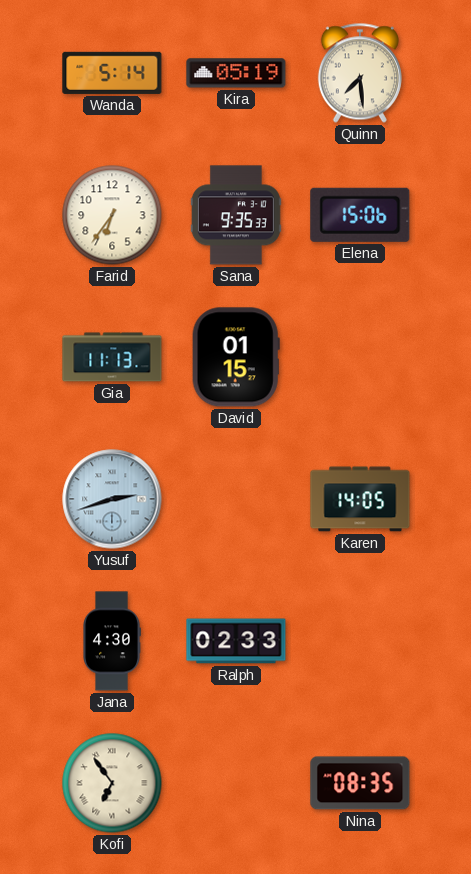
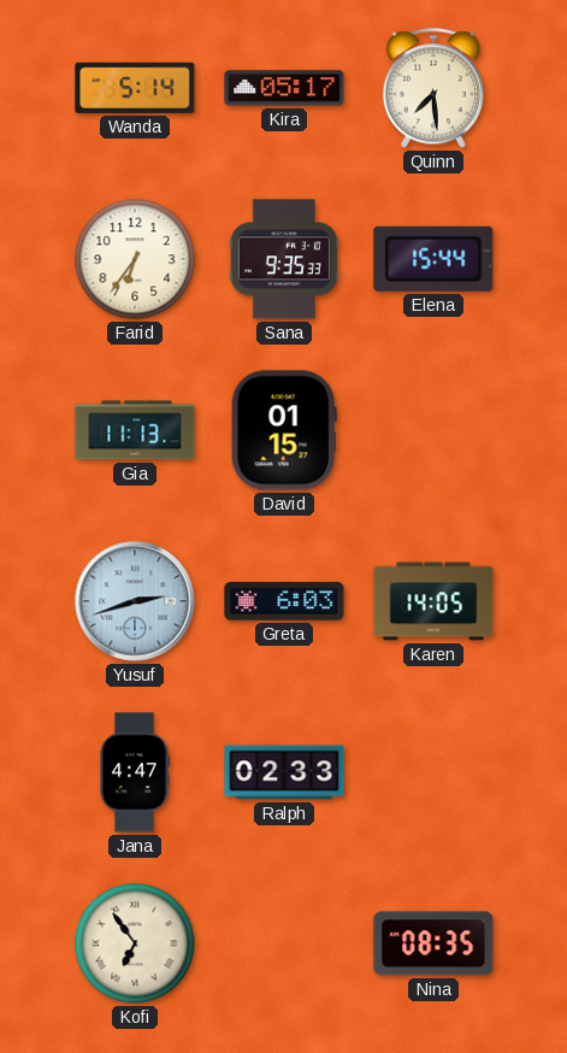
Kira: 05:19 -> 05:17
Elena: 15:06 -> 15:44
Greta: none -> 6:03
Jana: 4:30 -> 4:47
